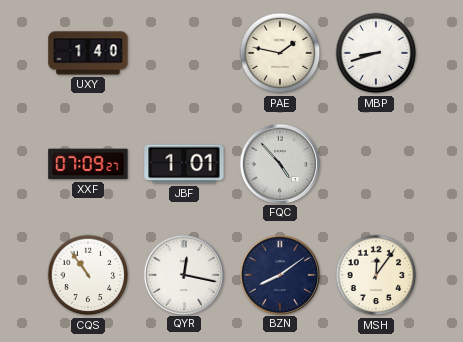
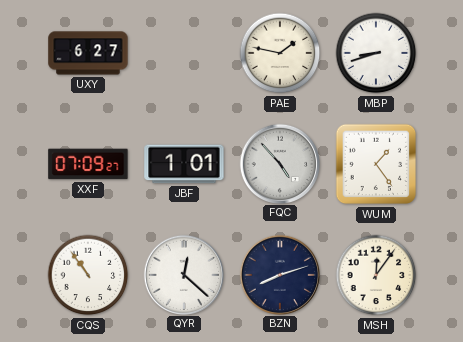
UXY: 1:40 -> 6:27
WUM: none -> 1:24
QYR: 12:17 -> 12:22
BZN: 8:09 -> 8:12
